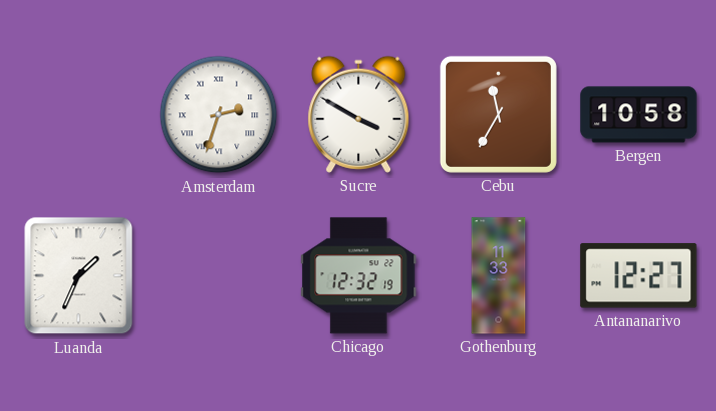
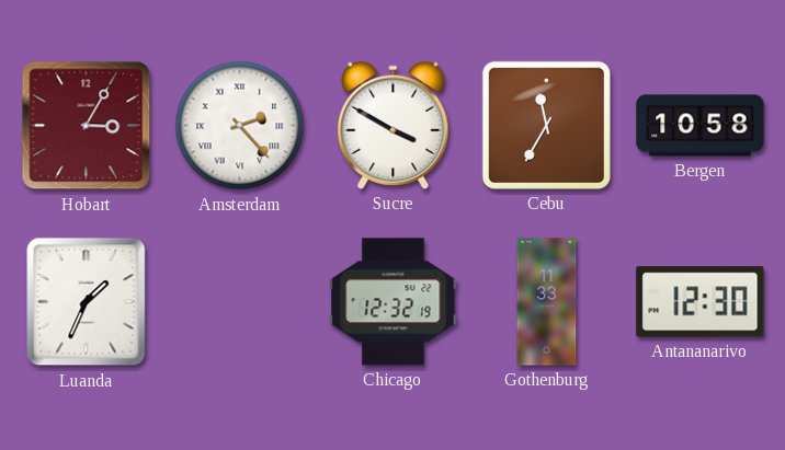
Hobart: none -> 3:05
Amsterdam: 2:33 -> 2:23
Antananarivo: 12:27 -> 12:30
